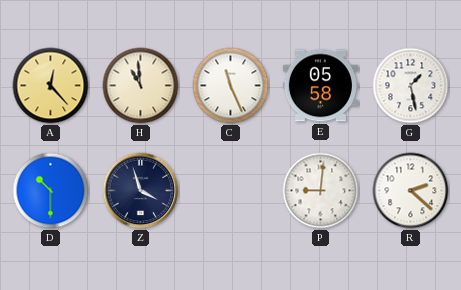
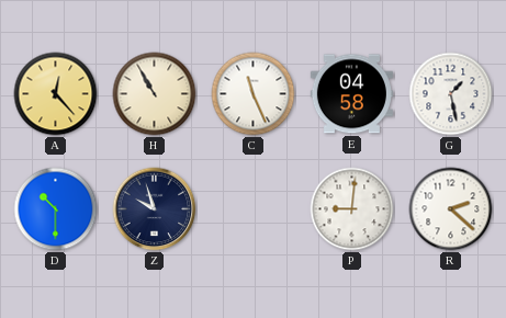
H: 10:59 -> 10:55
E: 05:58 -> 04:58
Z: 3:57 -> 9:57
